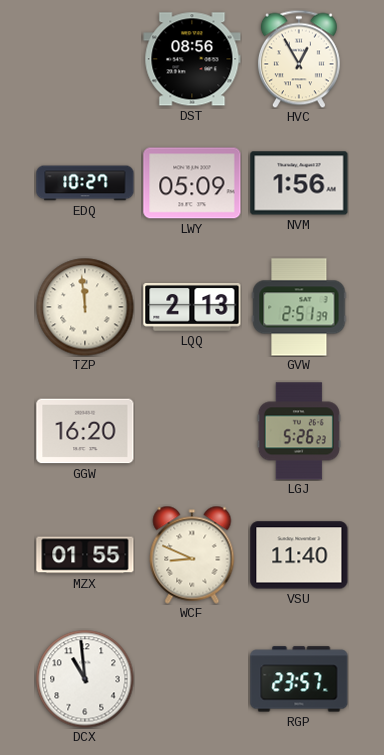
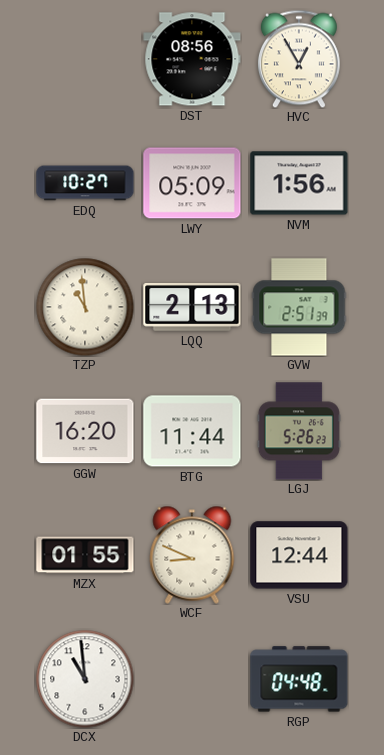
TZP: 11:59 -> 10:59
BTG: none -> 11:44
VSU: 11:40 -> 12:44
RGP: 23:57 -> 04:48
